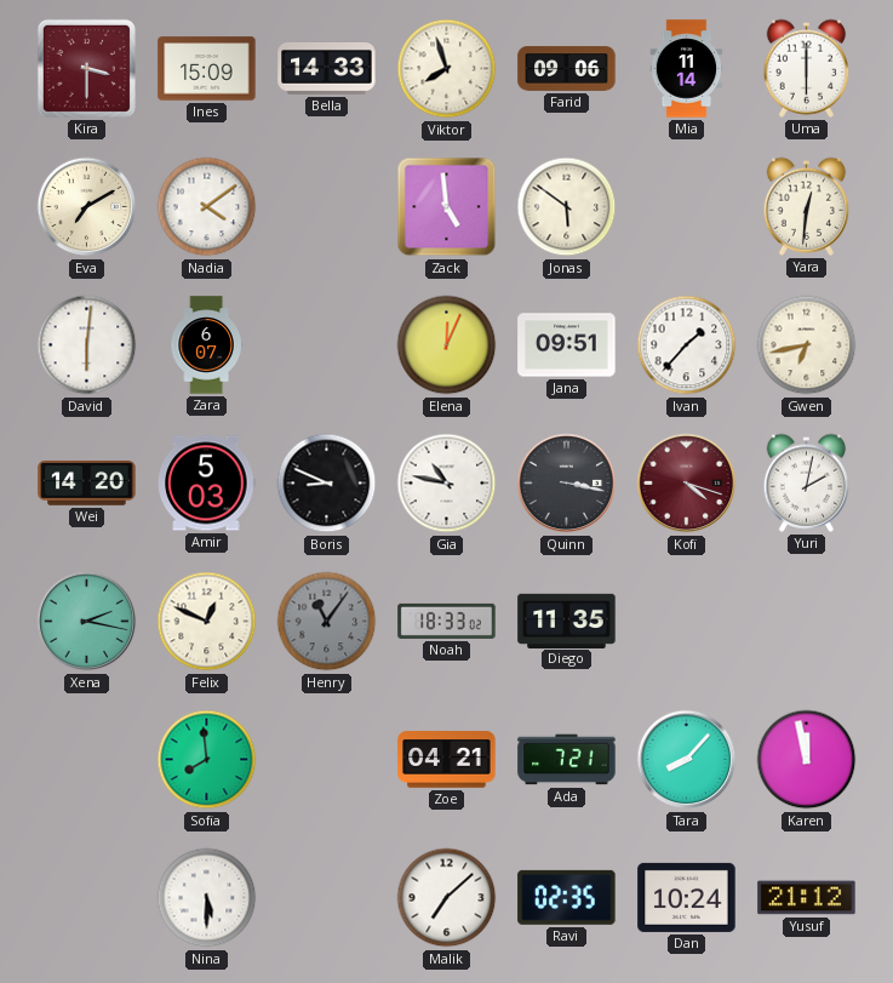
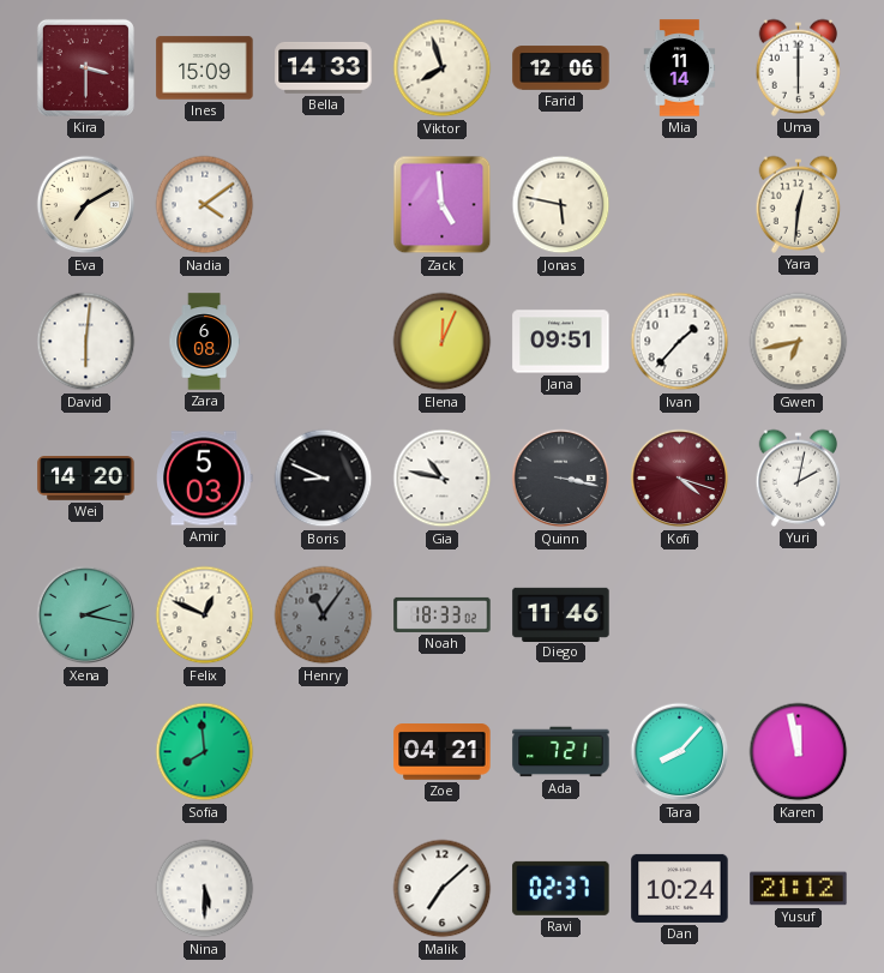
Farid: 09:06 -> 12:06
Jonas: 5:51 -> 5:47
Zara: 6:07 -> 6:08
Diego: 11:35 -> 11:46
Ravi: 02:35 -> 02:37
